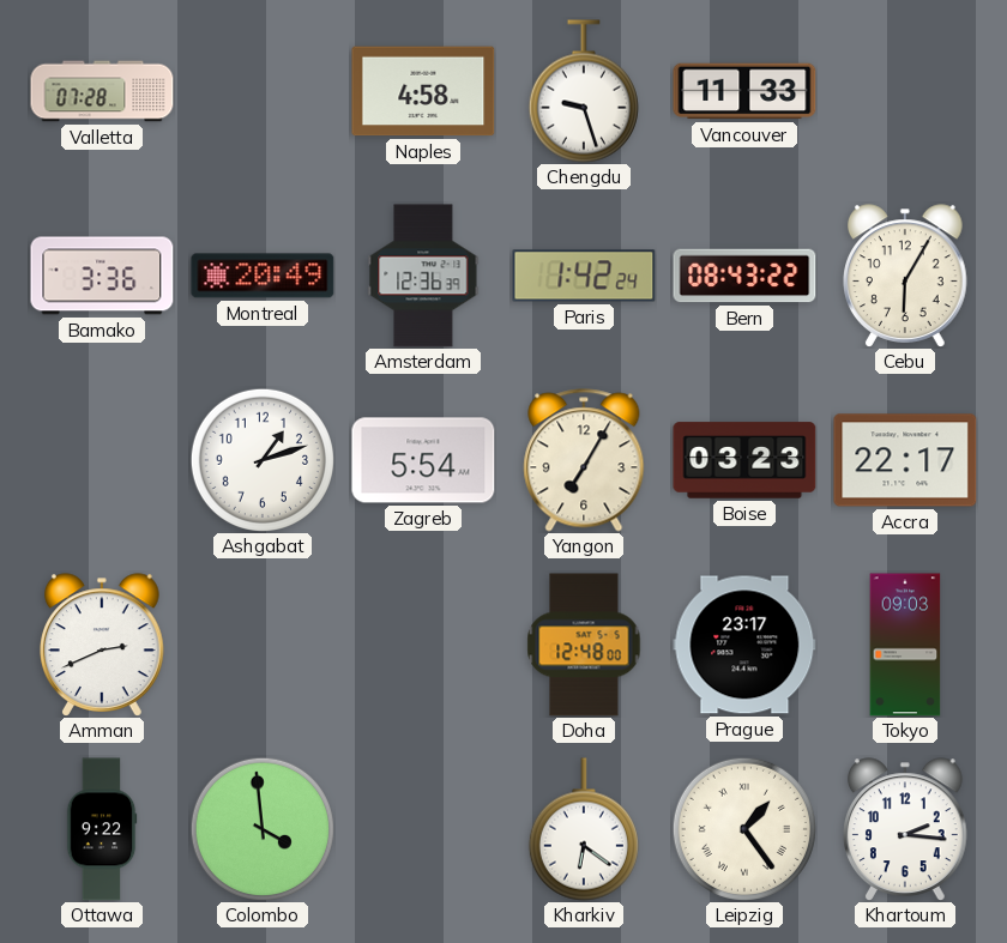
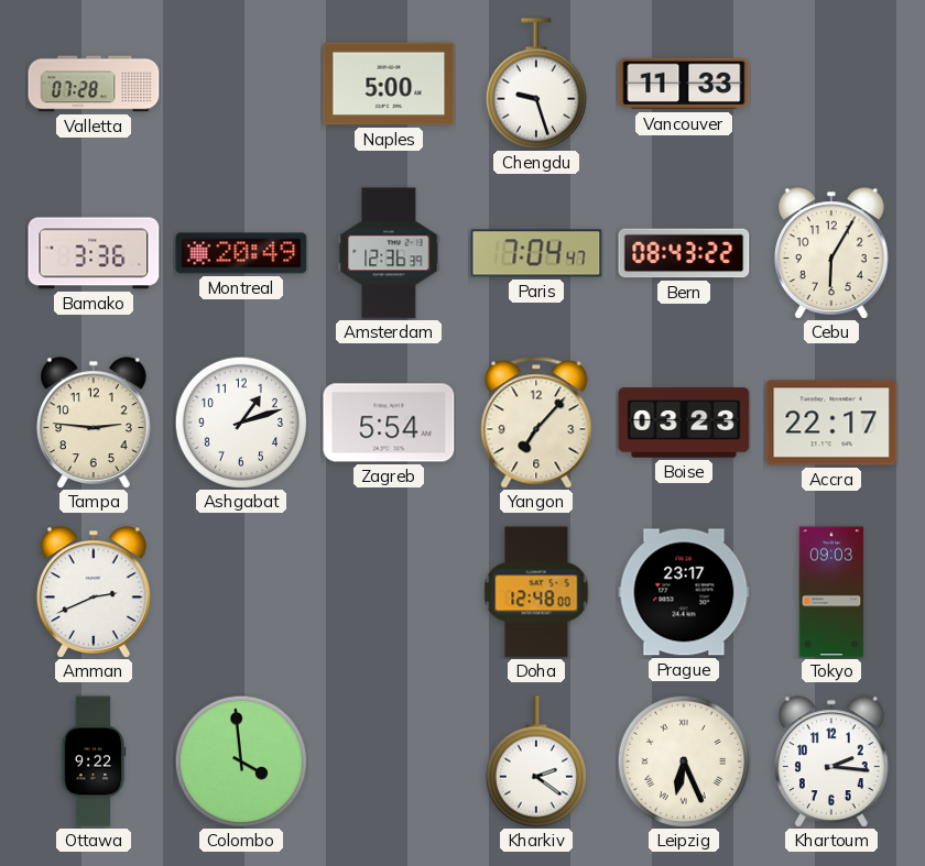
Naples: 4:58 -> 5:00
Paris: 1:42 -> 7:04
Tampa: none -> 2:46
Yangon: 7:05 -> 7:07
Kharkiv: 6:21 -> 2:21
Leipzig: 1:24 -> 6:26
